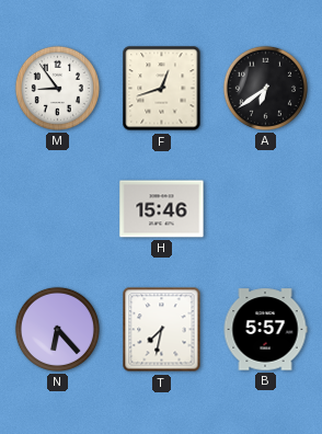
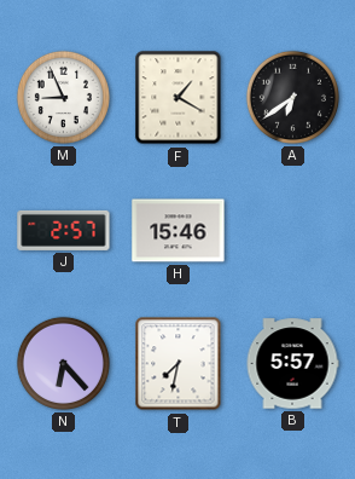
M: 8:54 -> 8:56
F: 12:42 -> 1:20
J: none -> 2:57
